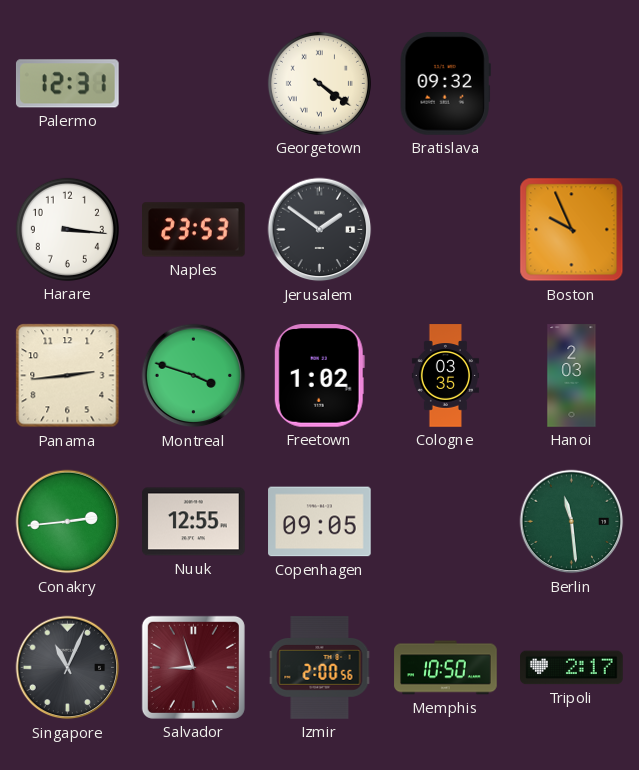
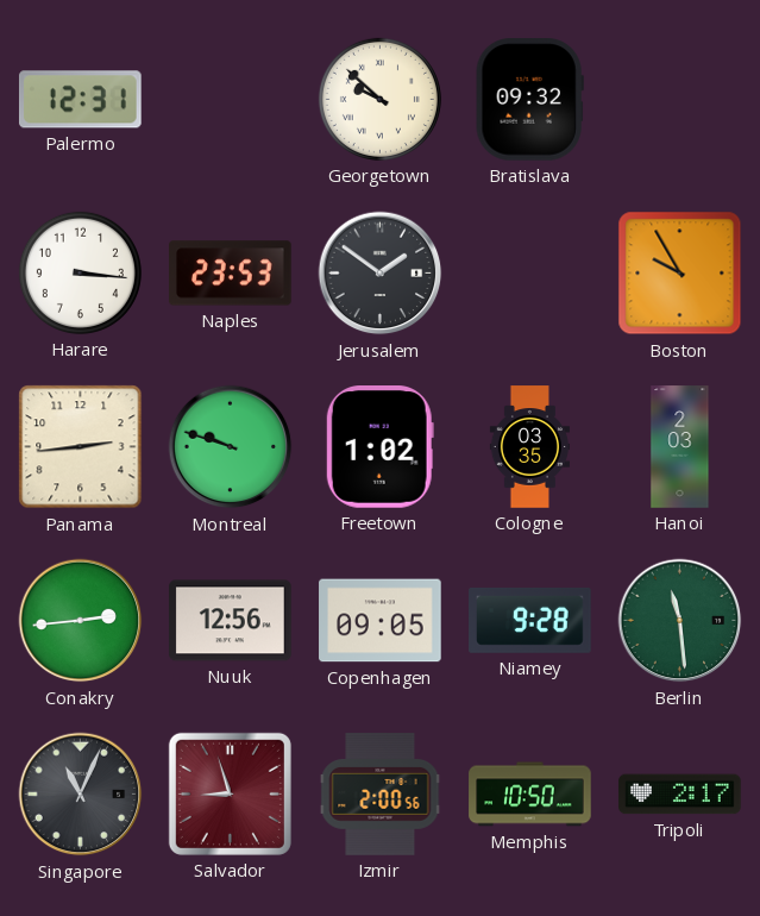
Georgetown: 4:21 -> 9:52
Boston: 9:56 -> 9:55
Montreal: 3:48 -> 9:48
Nuuk: 12:55 -> 12:56
Niamey: none -> 9:28
